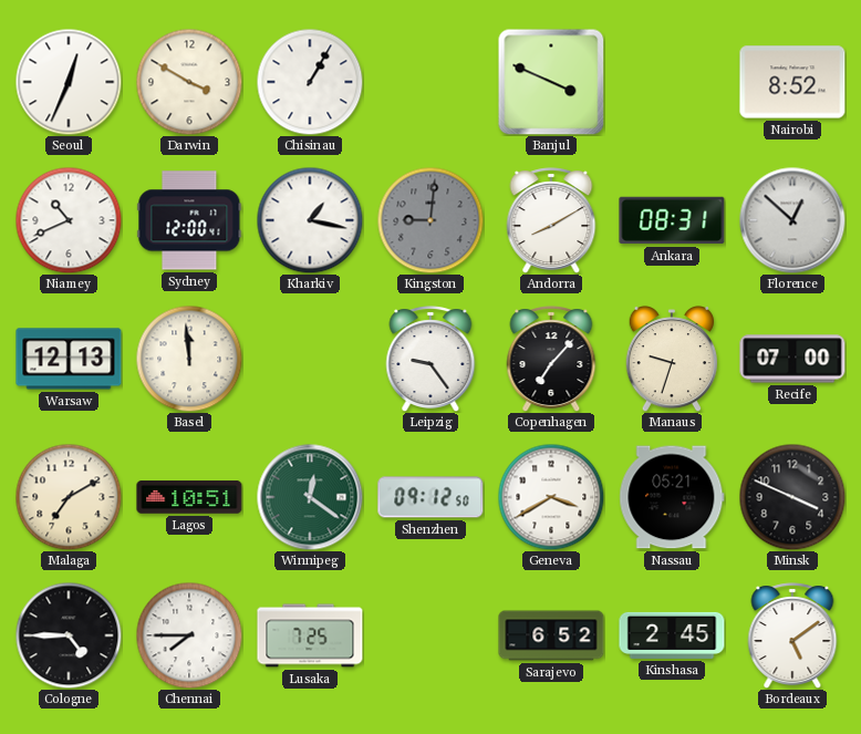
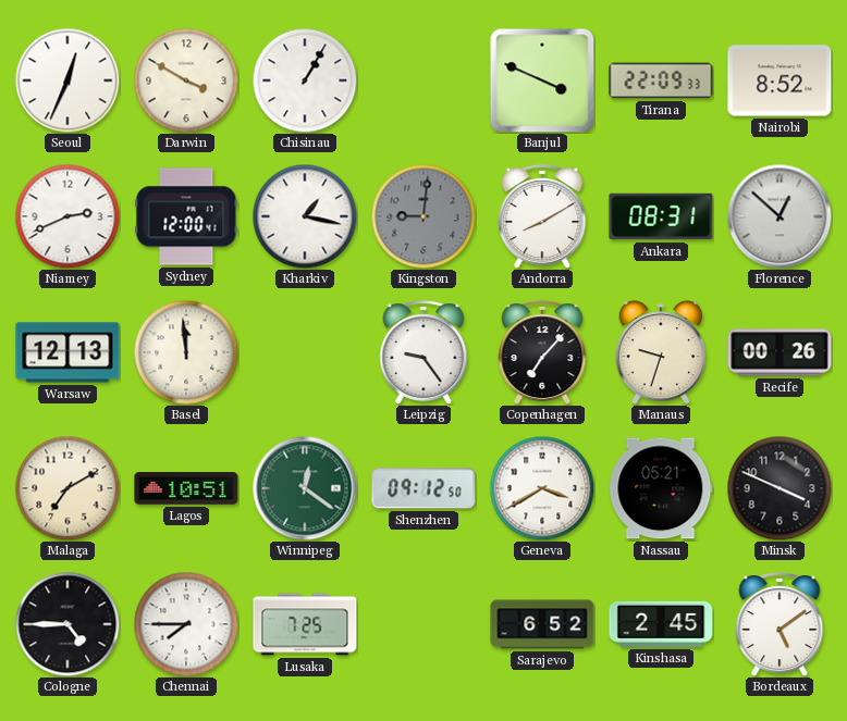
Tirana: none -> 22:09
Niamey: 10:41 -> 2:41
Recife: 07:00 -> 00:26
